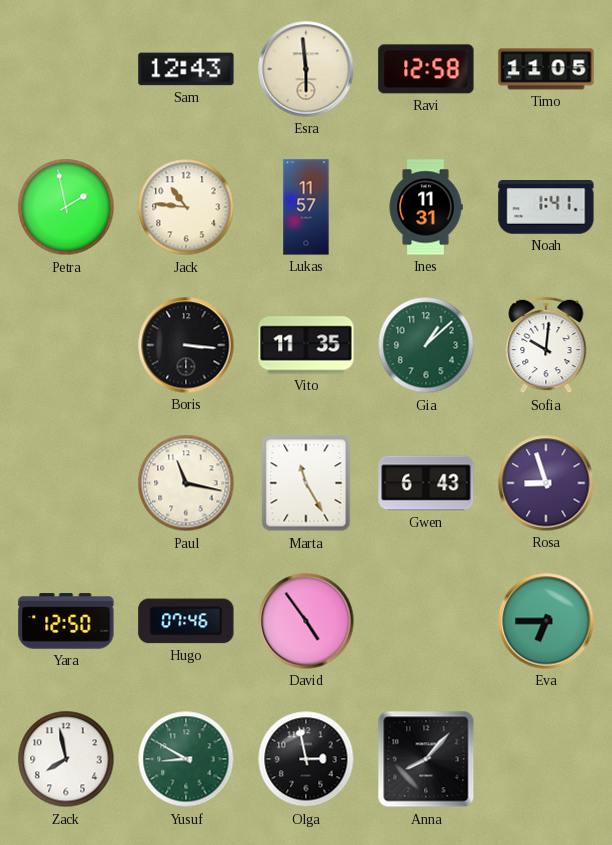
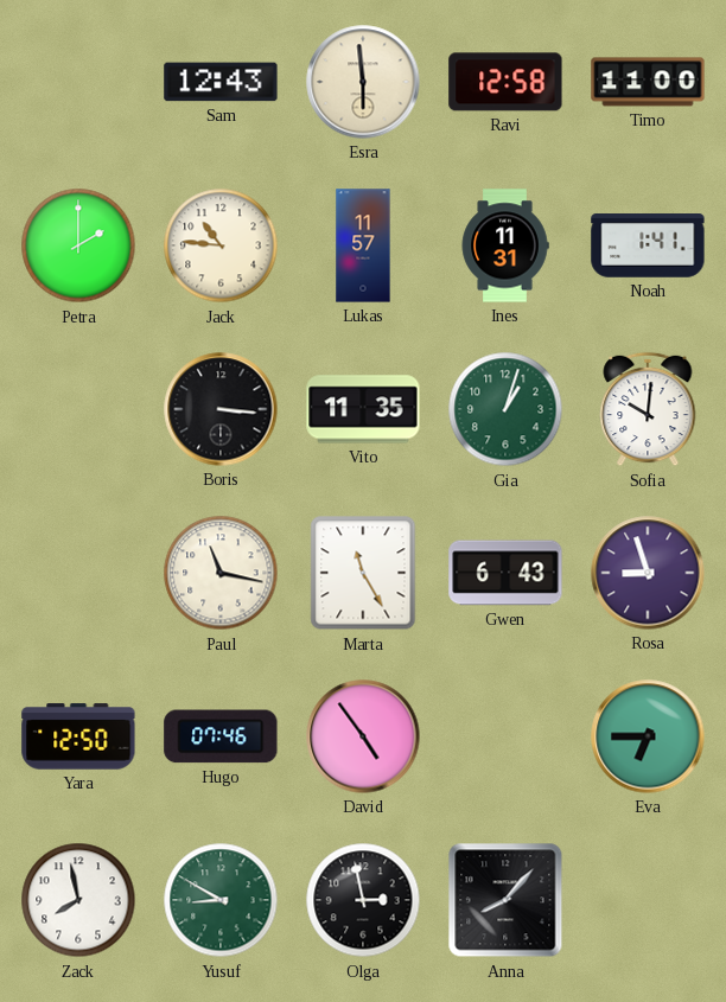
Timo: 11:05 -> 11:00
Petra: 1:58 -> 2:00
Gia: 1:08 -> 1:03
